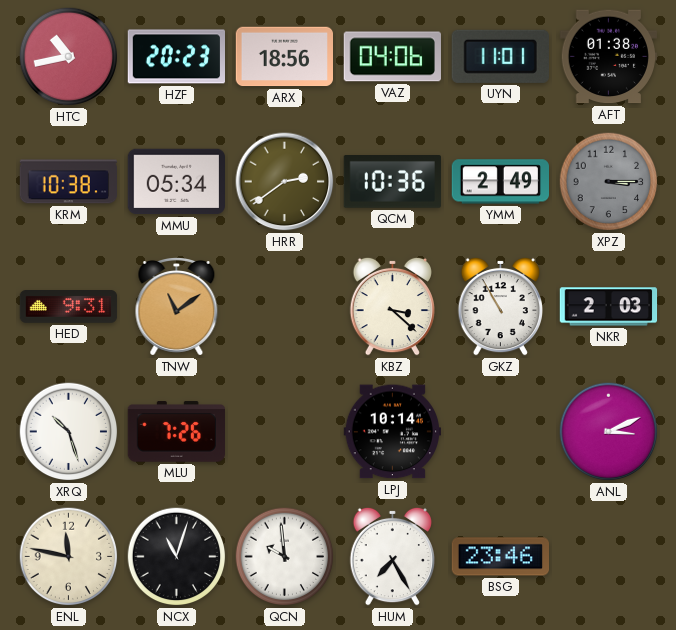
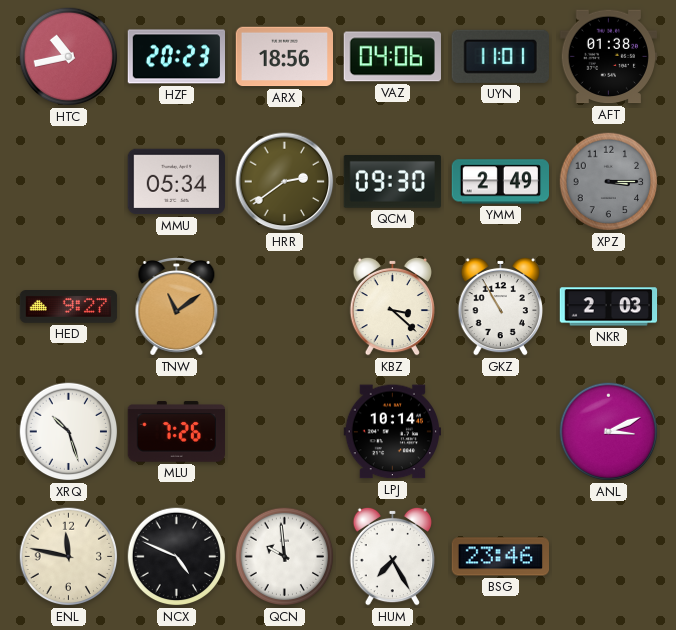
KRM: 10:38 -> none
QCM: 10:36 -> 09:30
HED: 9:31 -> 9:27
NCX: 11:03 -> 4:49
